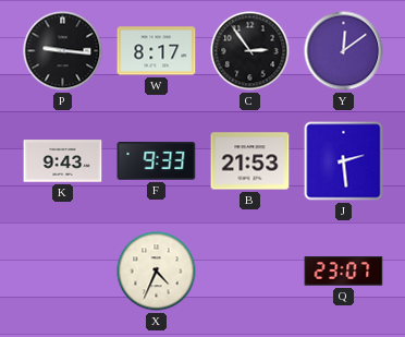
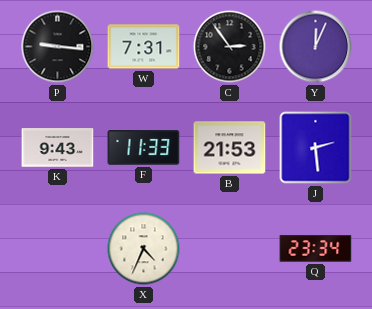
W: 8:17 -> 7:31
Y: 12:09 -> 12:04
F: 9:33 -> 11:33
Q: 23:07 -> 23:34
